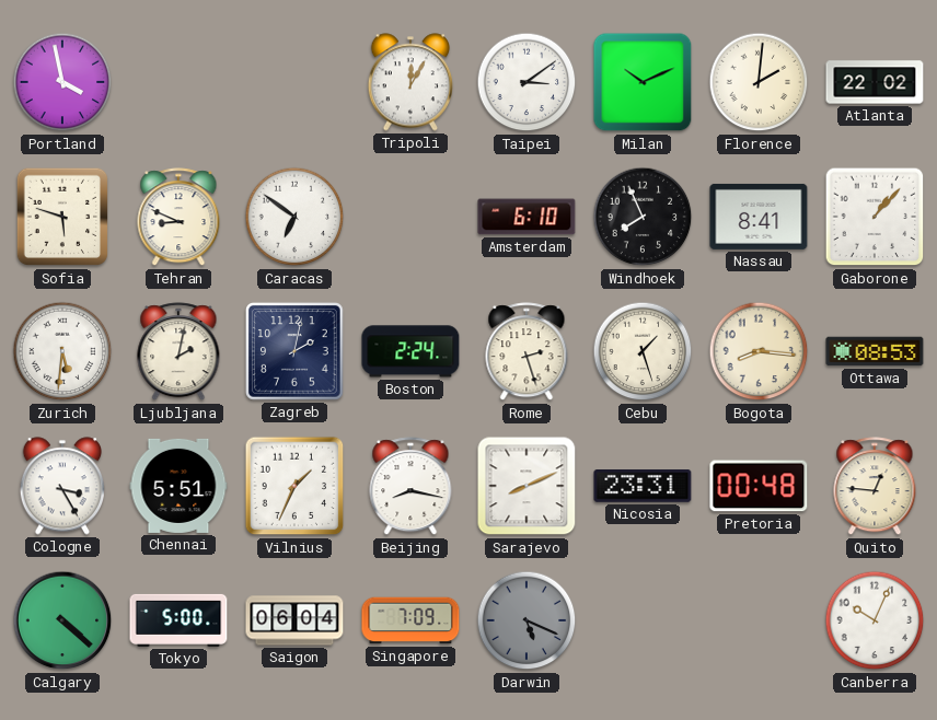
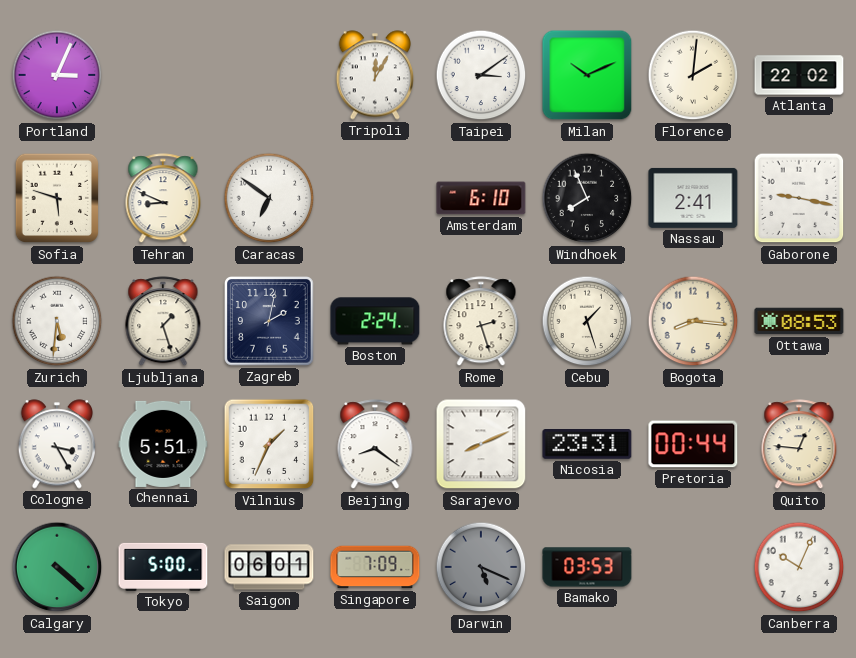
Portland: 3:58 -> 3:04
Nassau: 8:41 -> 2:41
Gaborone: 1:07 -> 9:17
Ljubljana: 2:02 -> 1:27
Beijing: 8:17 -> 8:21
Pretoria: 00:48 -> 00:44
Saigon: 06:04 -> 06:01
Bamako: none -> 03:53
